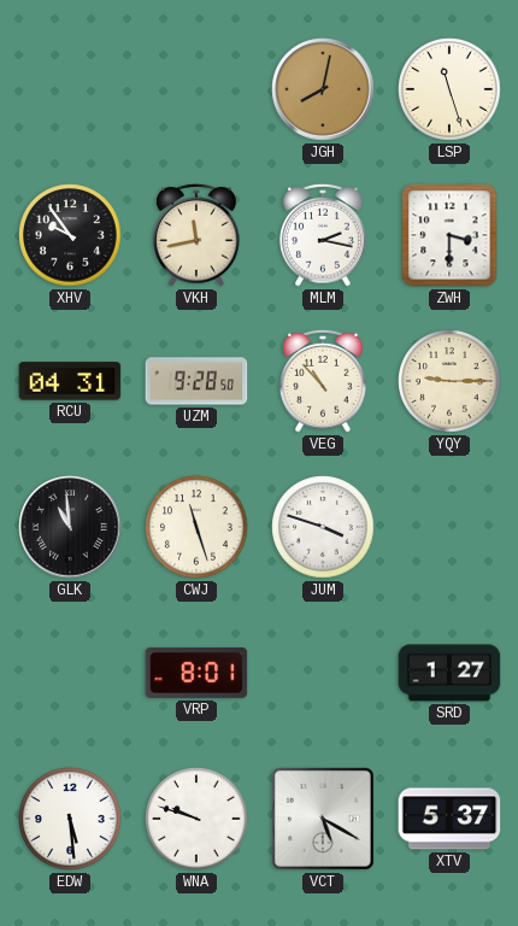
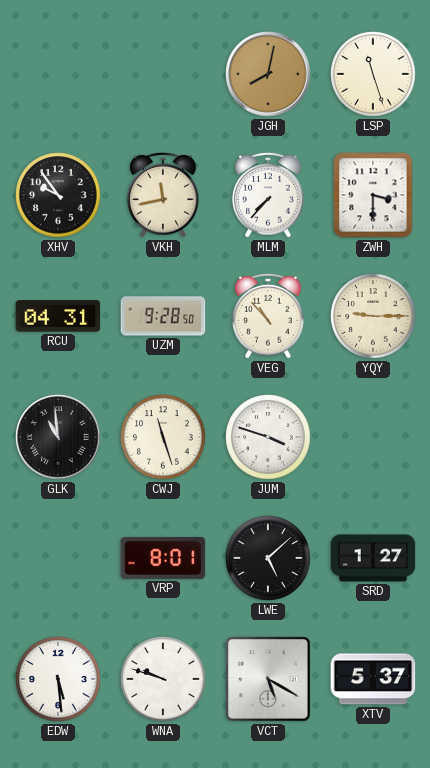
MLM: 2:17 -> 7:37
LWE: none -> 5:08
